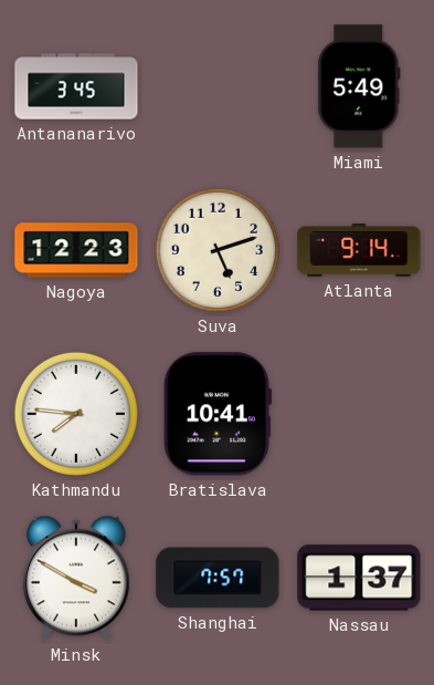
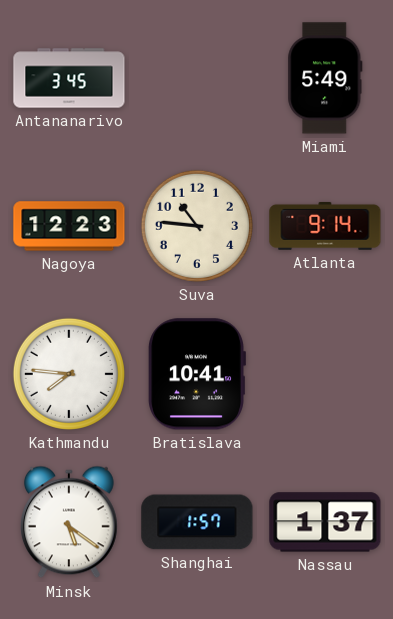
Suva: 5:12 -> 10:46
Minsk: 3:50 -> 5:21
Shanghai: 7:57 -> 1:57
